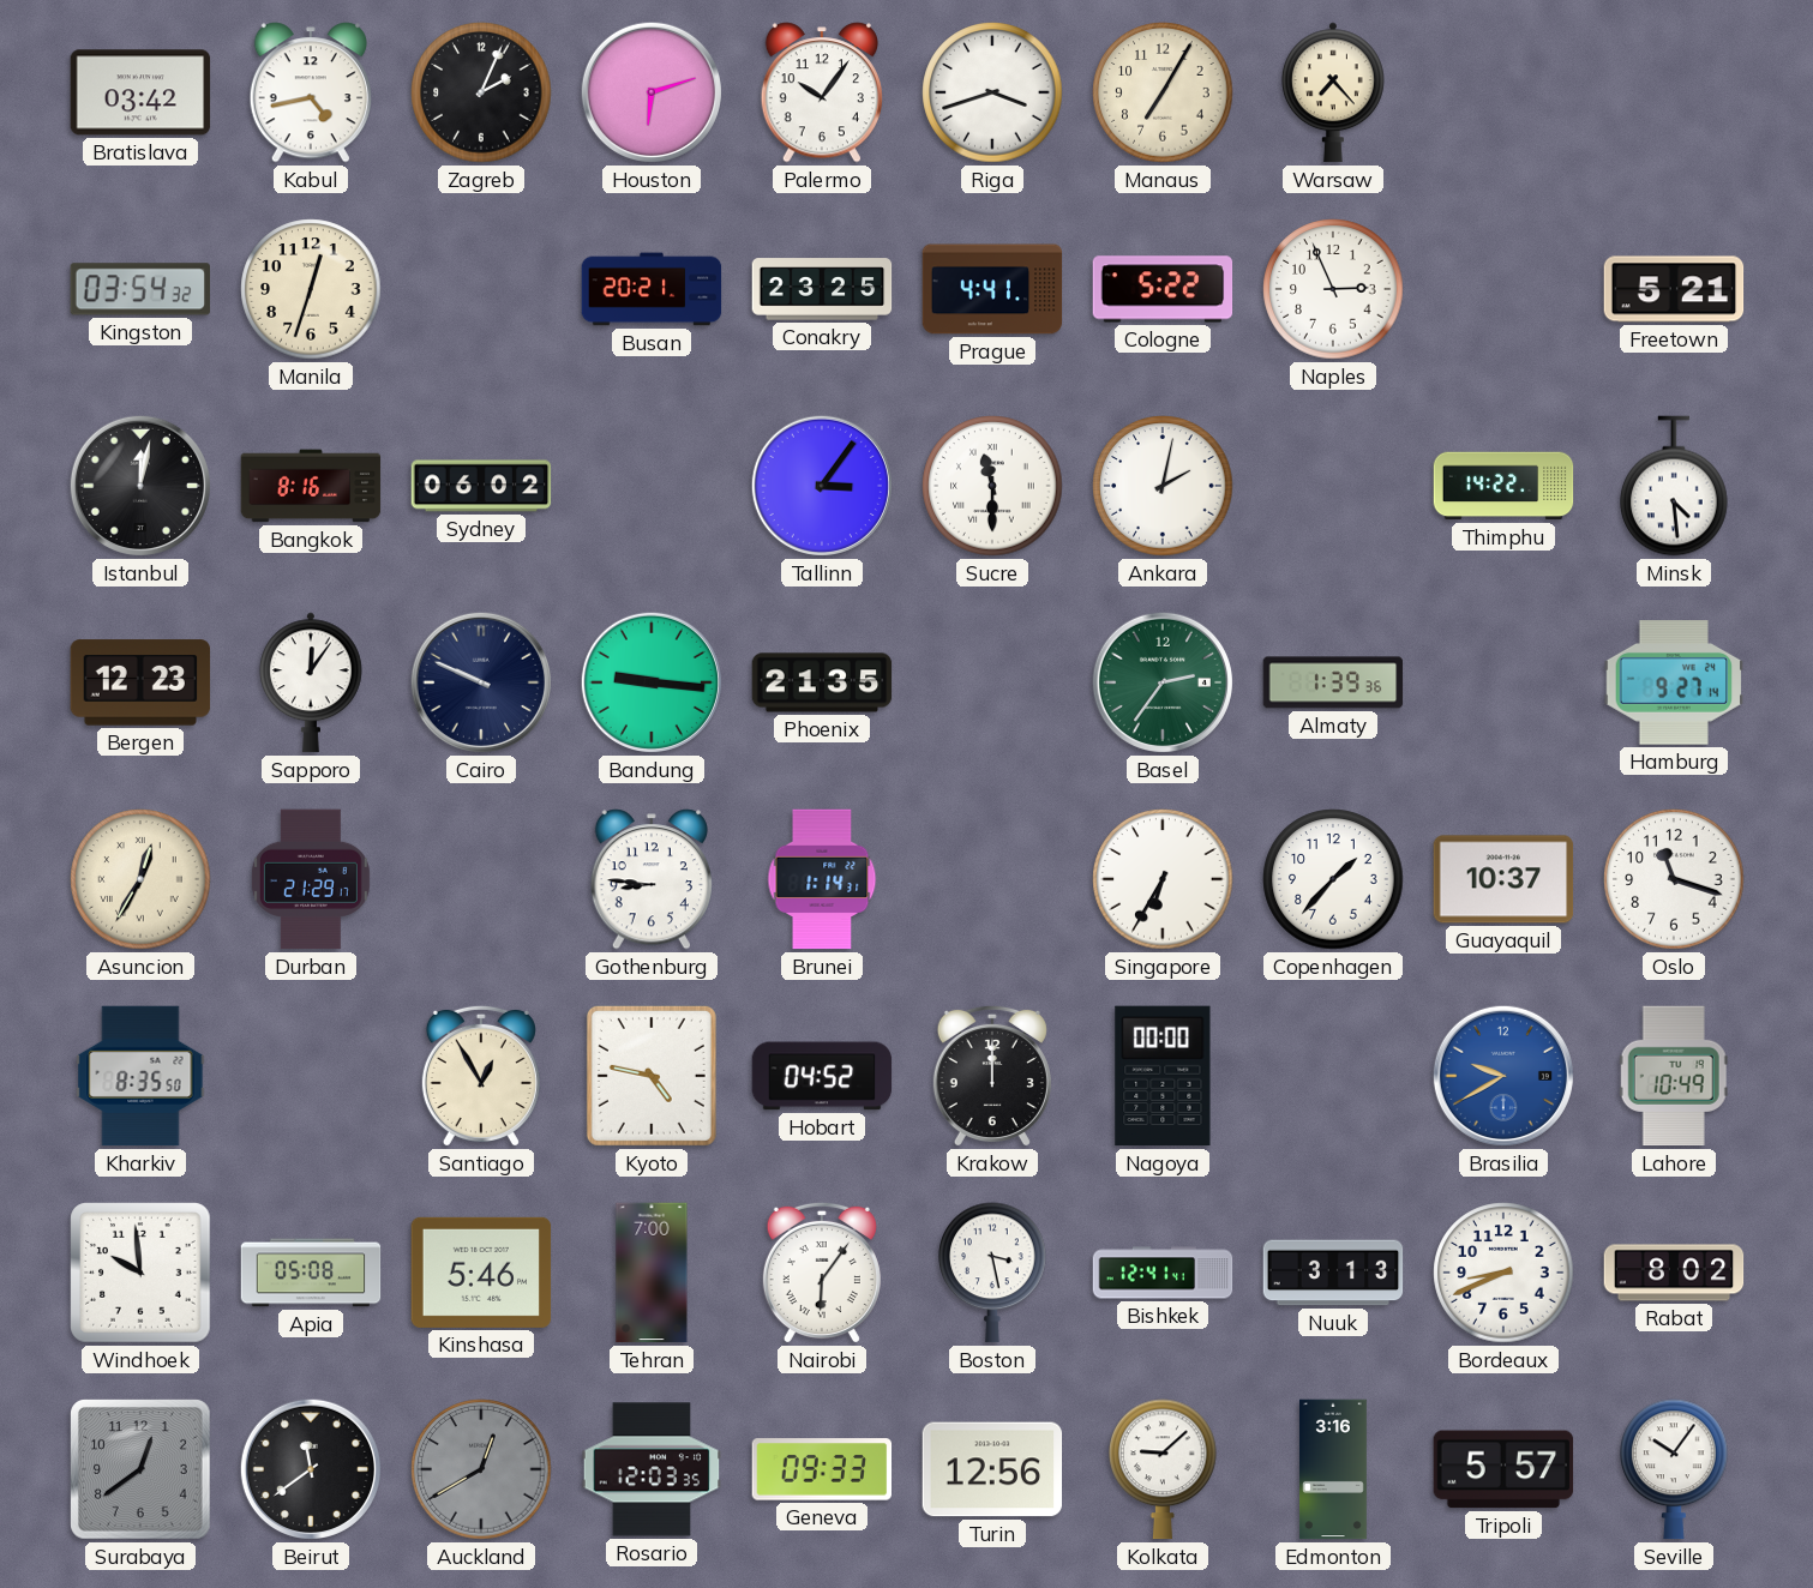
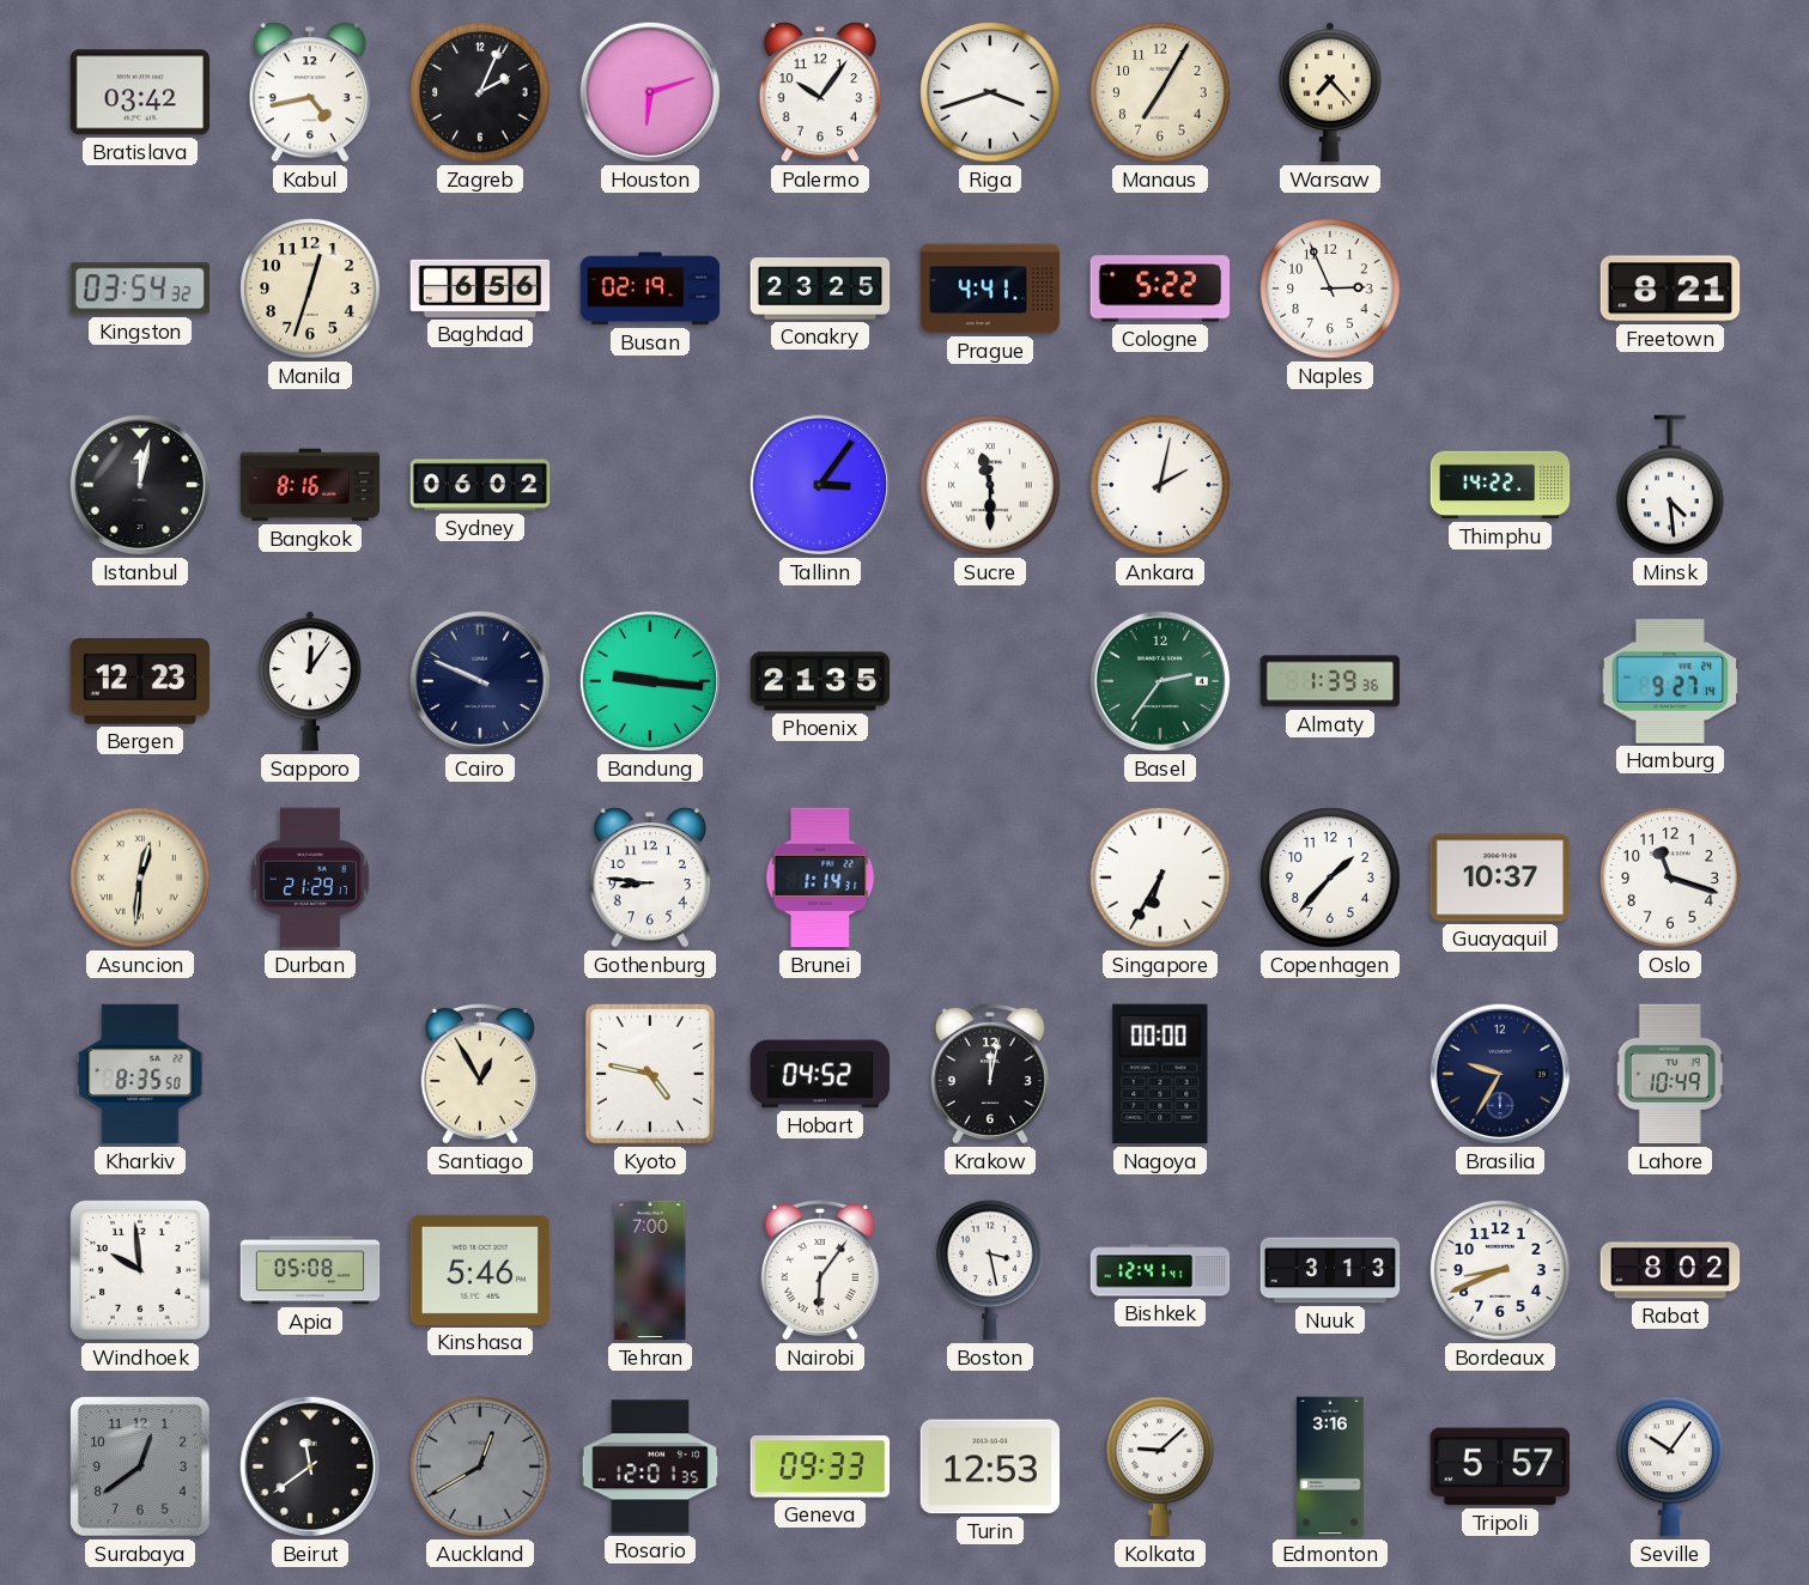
Baghdad: none -> 6:56
Busan: 20:21 -> 02:19
Freetown: 5:21 -> 8:21
Asuncion: 12:35 -> 12:31
Krakow: 12:00 -> 12:02
Brasilia: 9:40 -> 9:35
Brasilia dial: blue -> navy
Rosario: 12:03 -> 12:01
Turin: 12:56 -> 12:53
